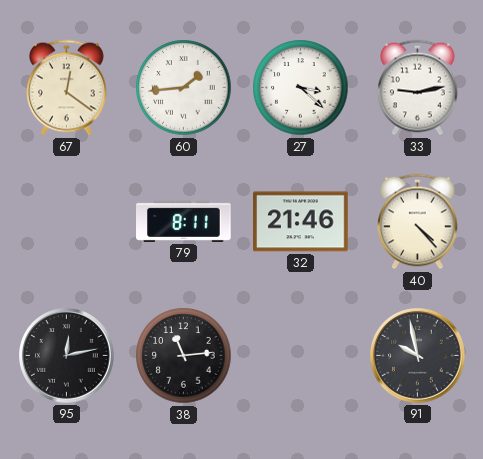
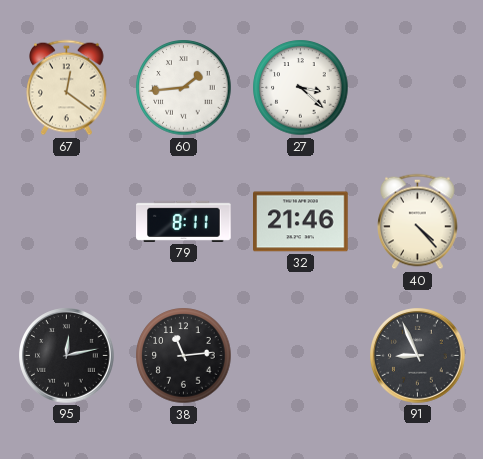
33: 9:13 -> none
91: 9:58 -> 8:56
